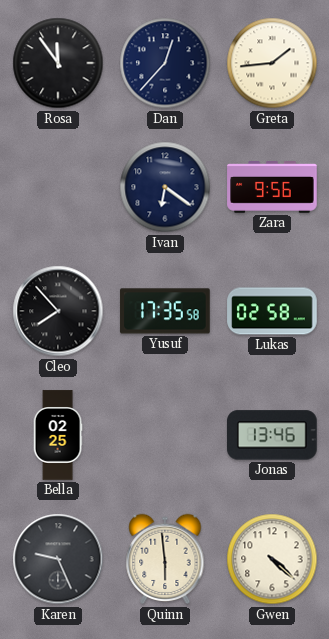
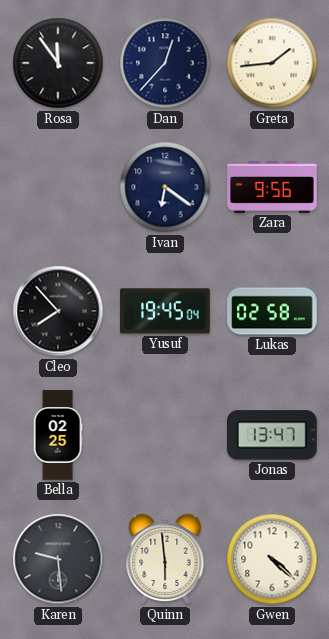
Yusuf: 17:35 -> 19:45
Jonas: 13:46 -> 13:47
Karen: 9:26 -> 9:29
